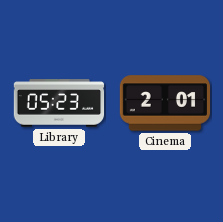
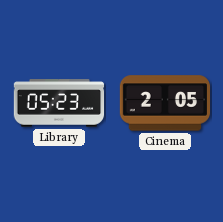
Cinema: 2:01 -> 2:05
